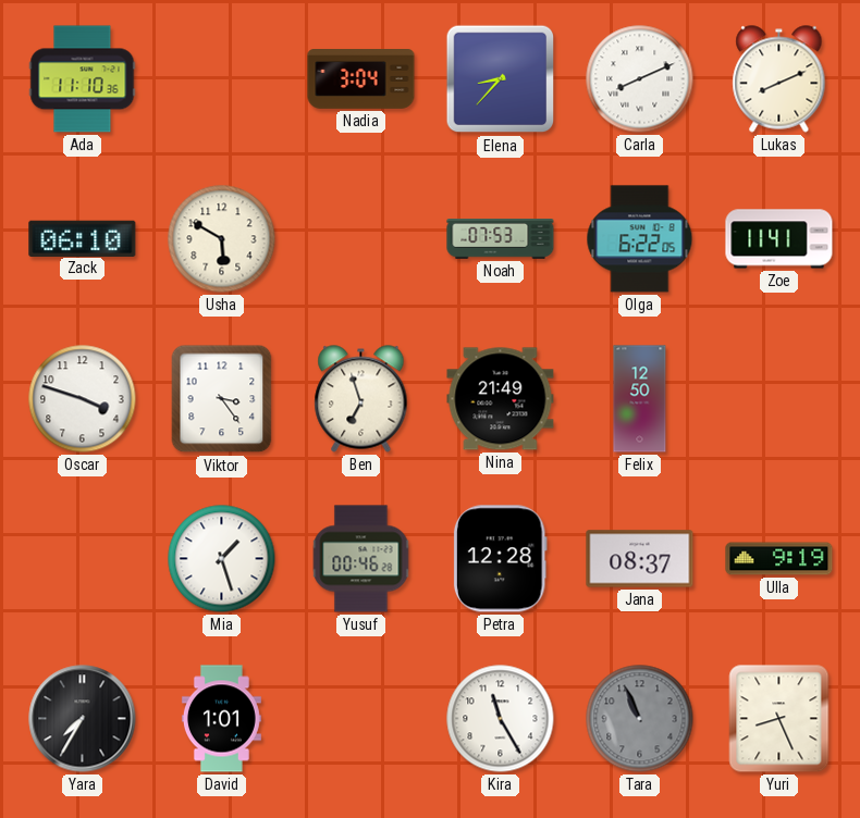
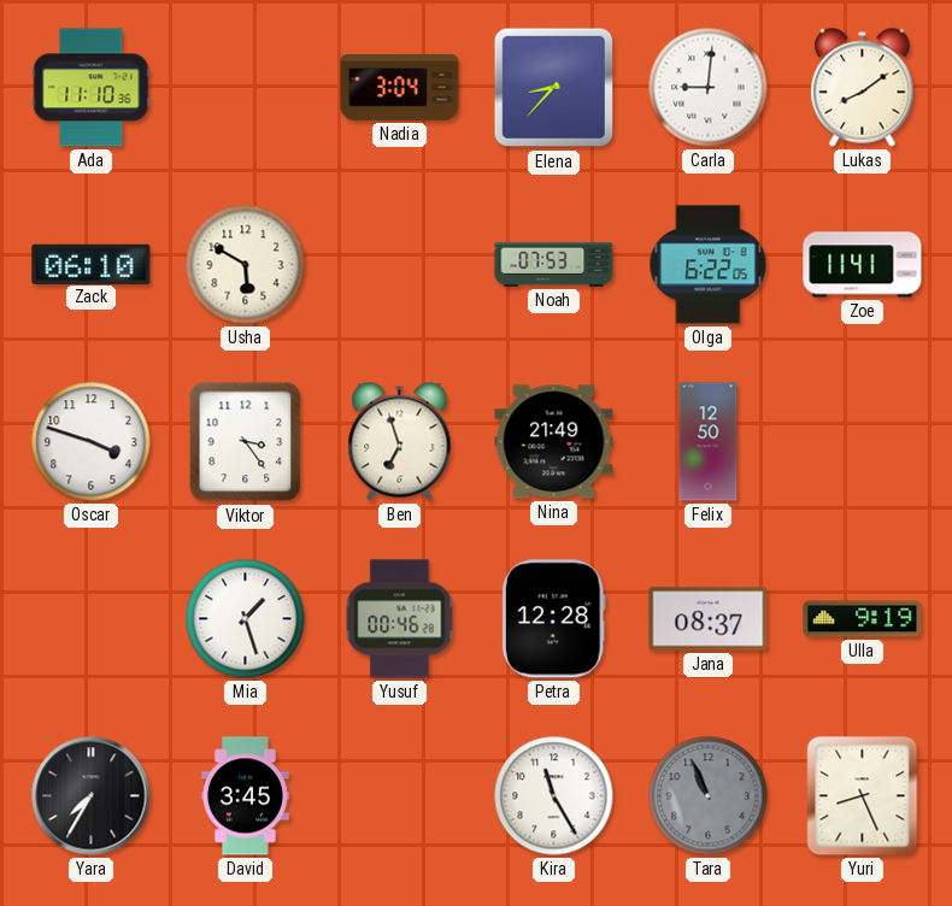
Carla: 8:11 -> 9:01
Lukas: 8:11 -> 8:09
David: 1:01 -> 3:45
